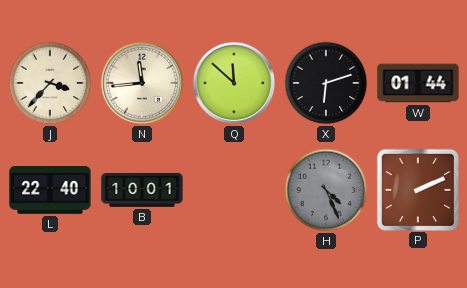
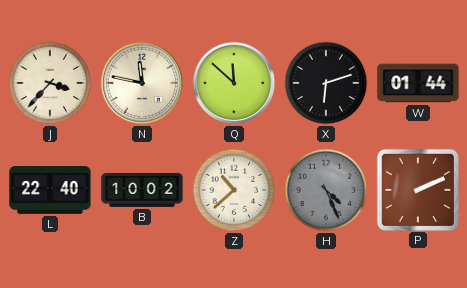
N: 11:44 -> 11:47
B: 10:01 -> 10:02
Z: none -> 10:38
